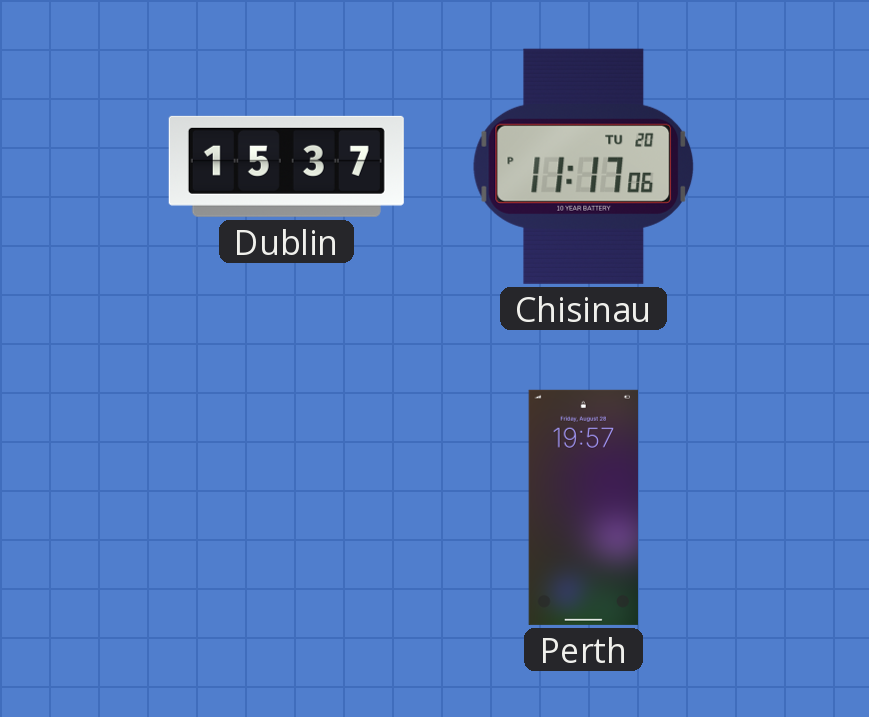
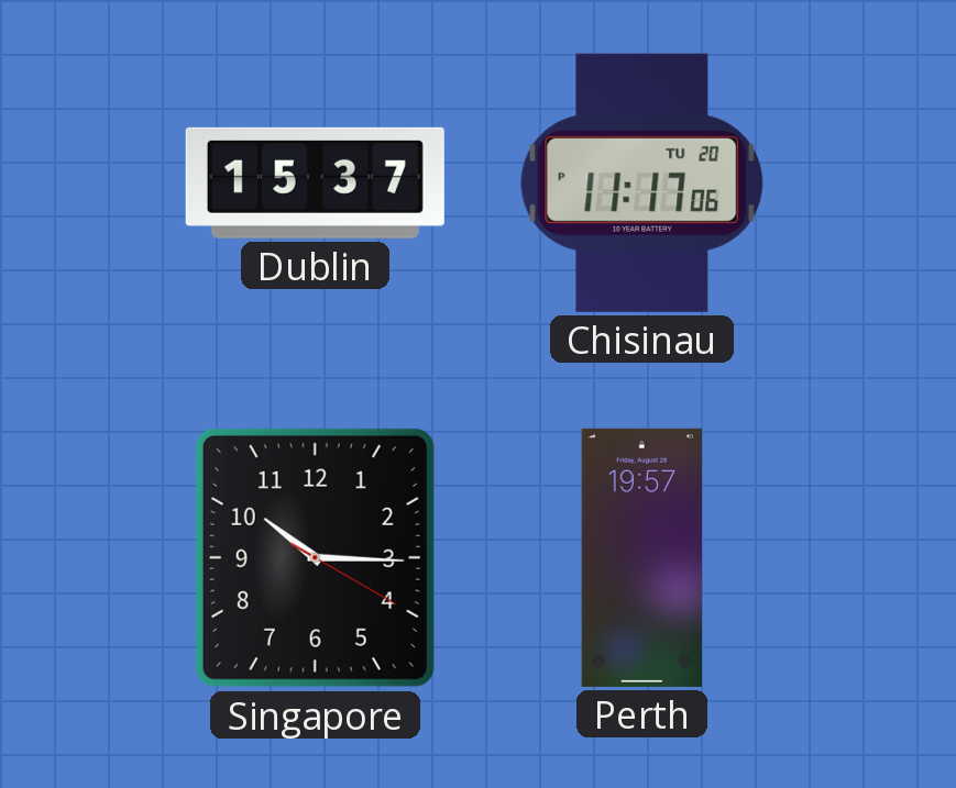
Singapore: none -> 10:15
